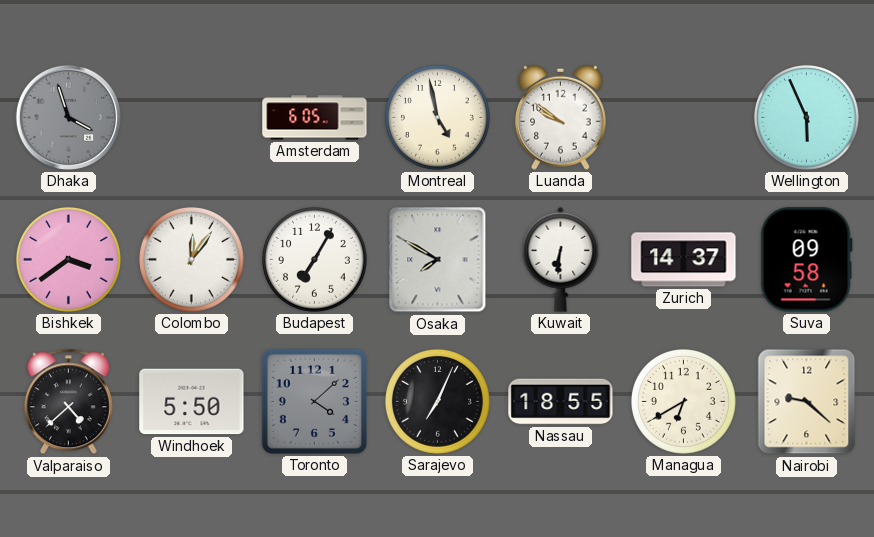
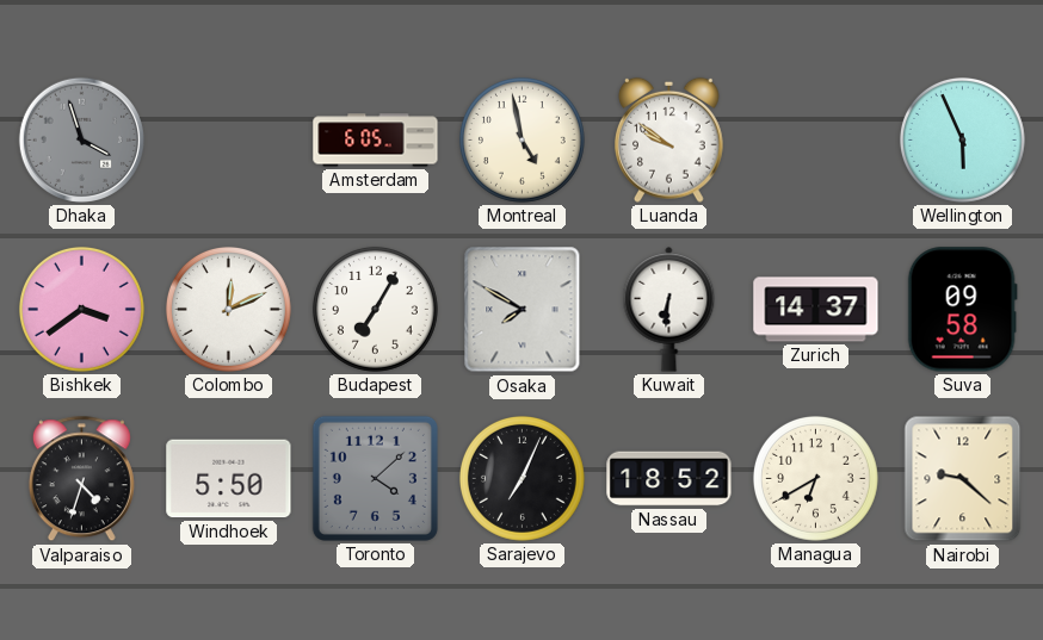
Colombo: 12:06 -> 12:11
Valparaiso: 4:38 -> 4:33
Nassau: 18:55 -> 18:52
